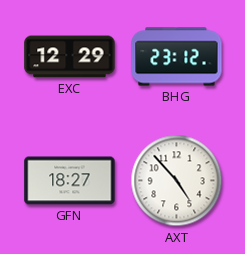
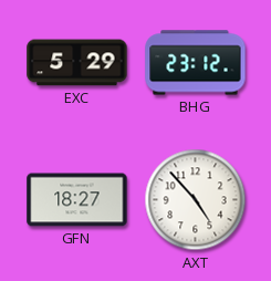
EXC: 12:29 -> 5:29
